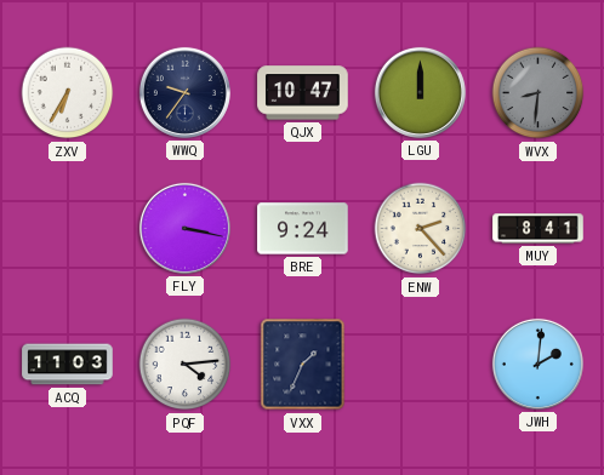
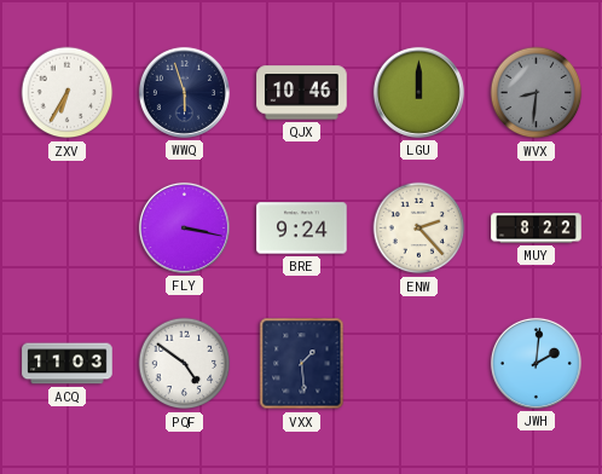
WWQ: 9:36 -> 5:57
QJX: 10:47 -> 10:46
MUY: 8:41 -> 8:22
PQF: 4:14 -> 4:51
VXX: 1:34 -> 1:29
